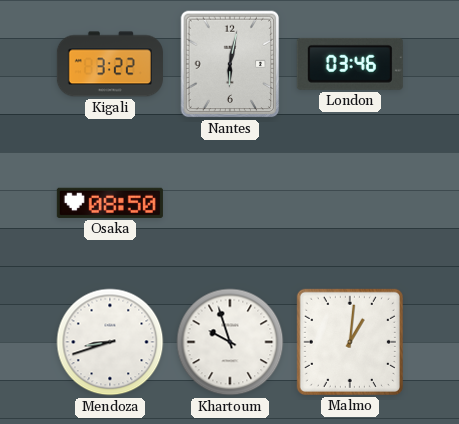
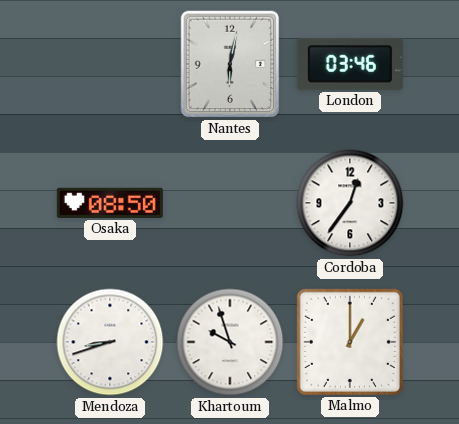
Kigali: 3:22 -> none
Cordoba: none -> 12:36
Malmo: 1:01 -> 1:00
